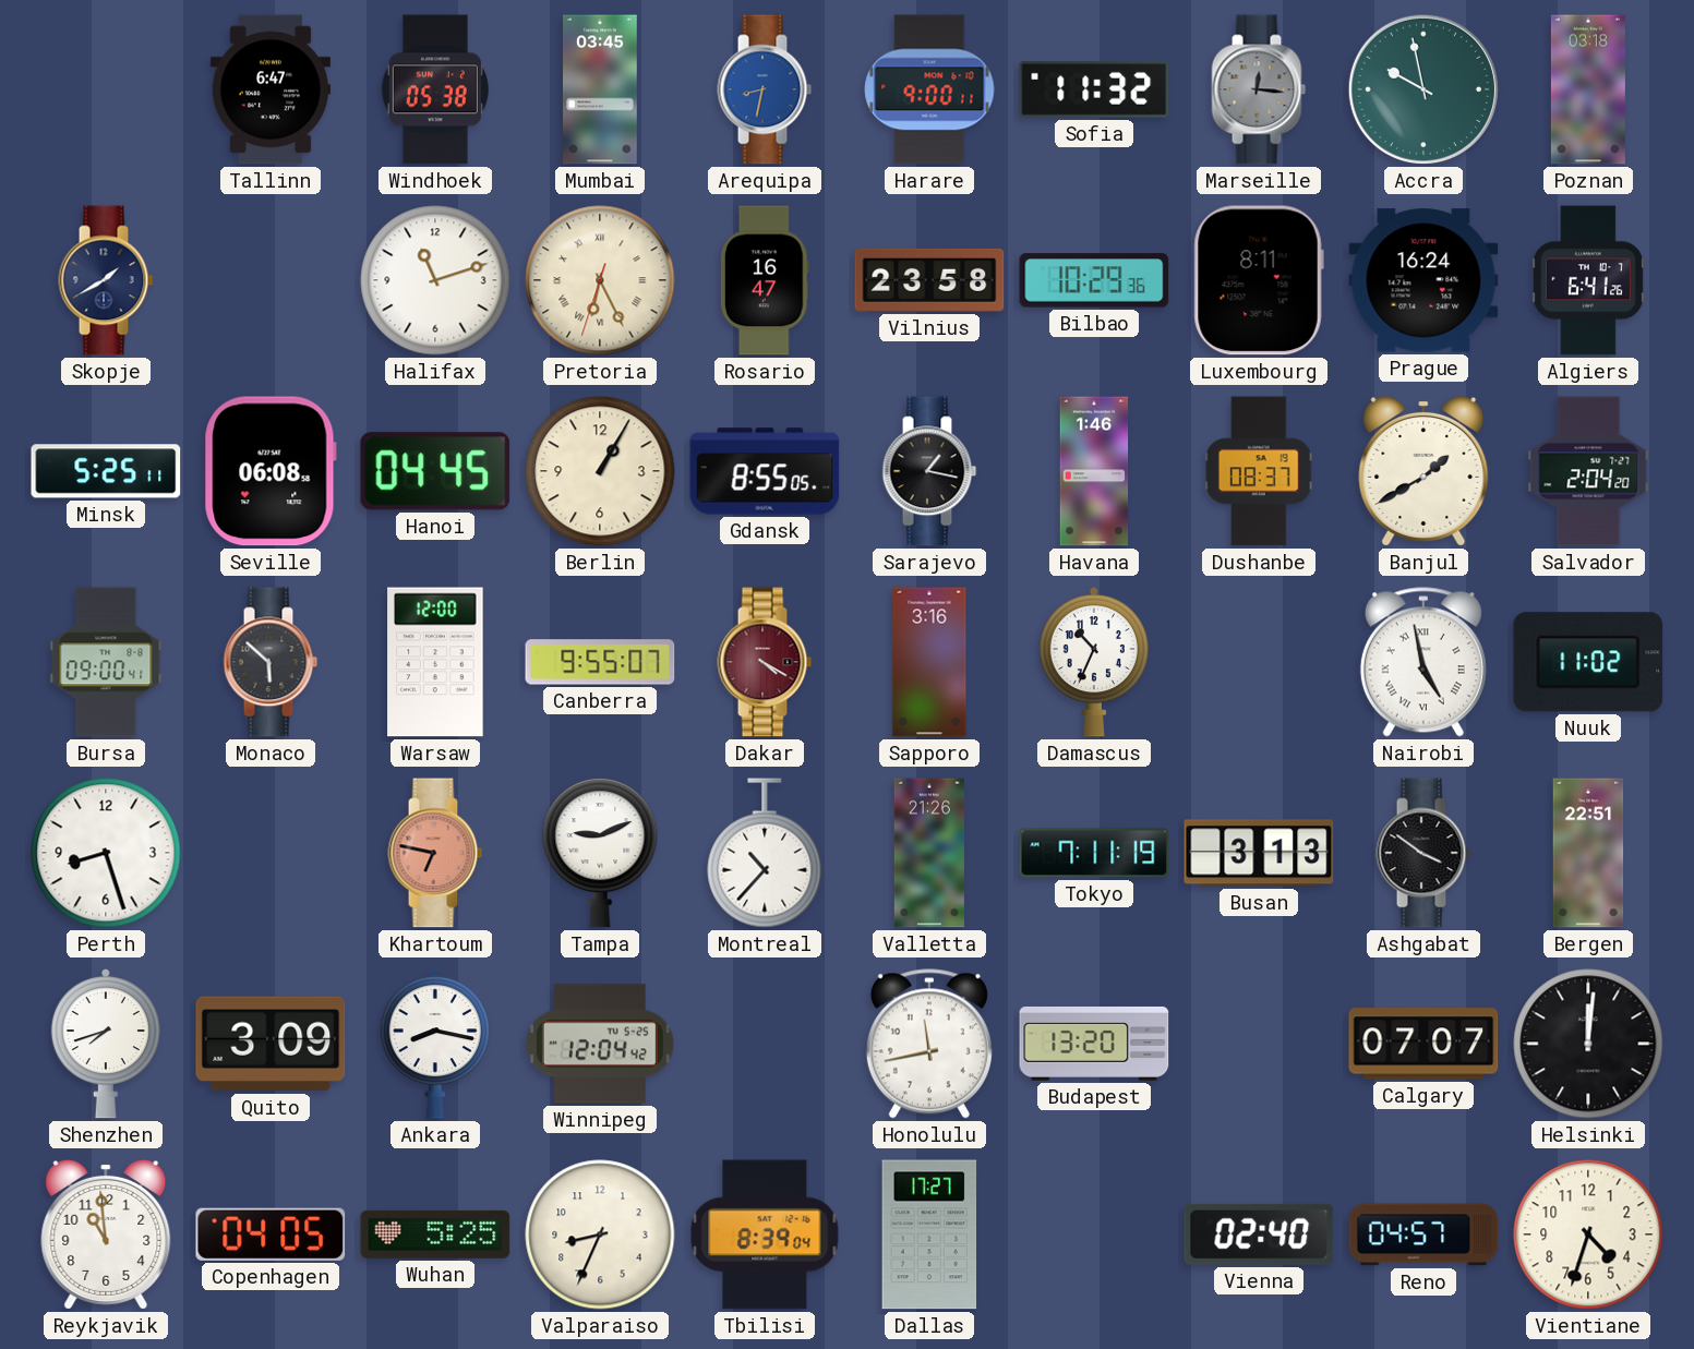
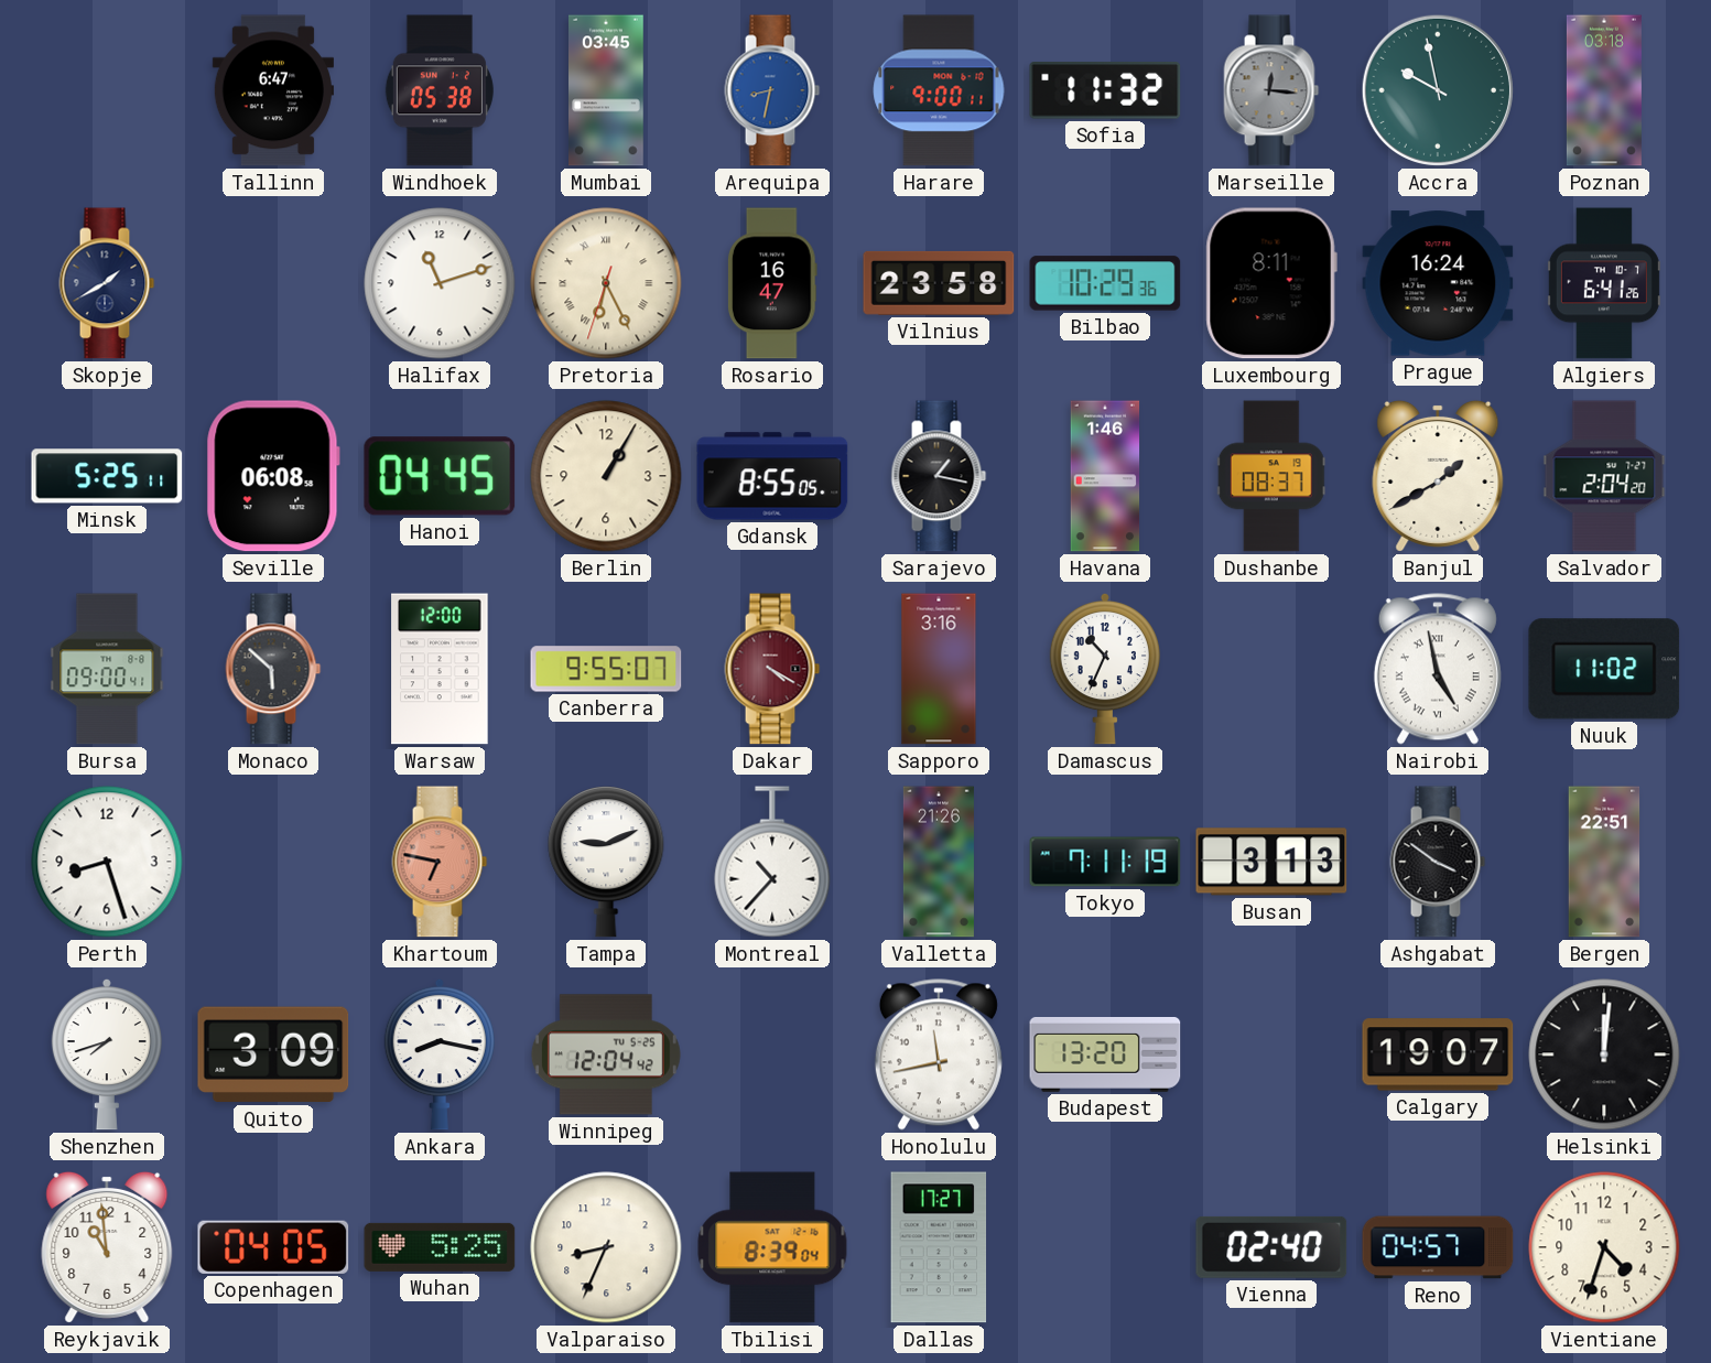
Calgary: 07:07 -> 19:07
